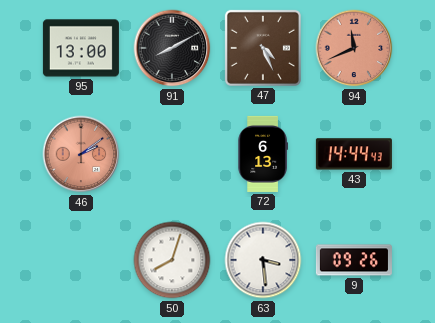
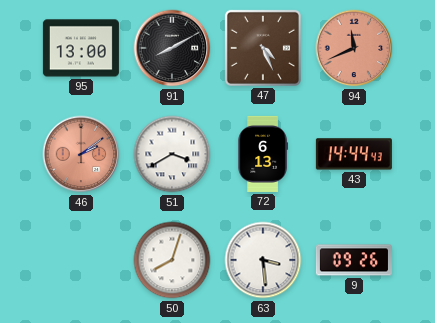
51: none -> 3:40
